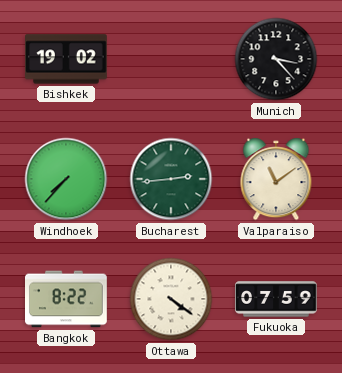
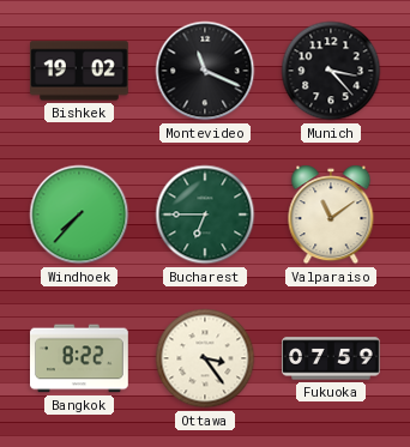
Montevideo: none -> 11:19
Bucharest: 2:44 -> 6:45
Ottawa: 4:21 -> 3:24
